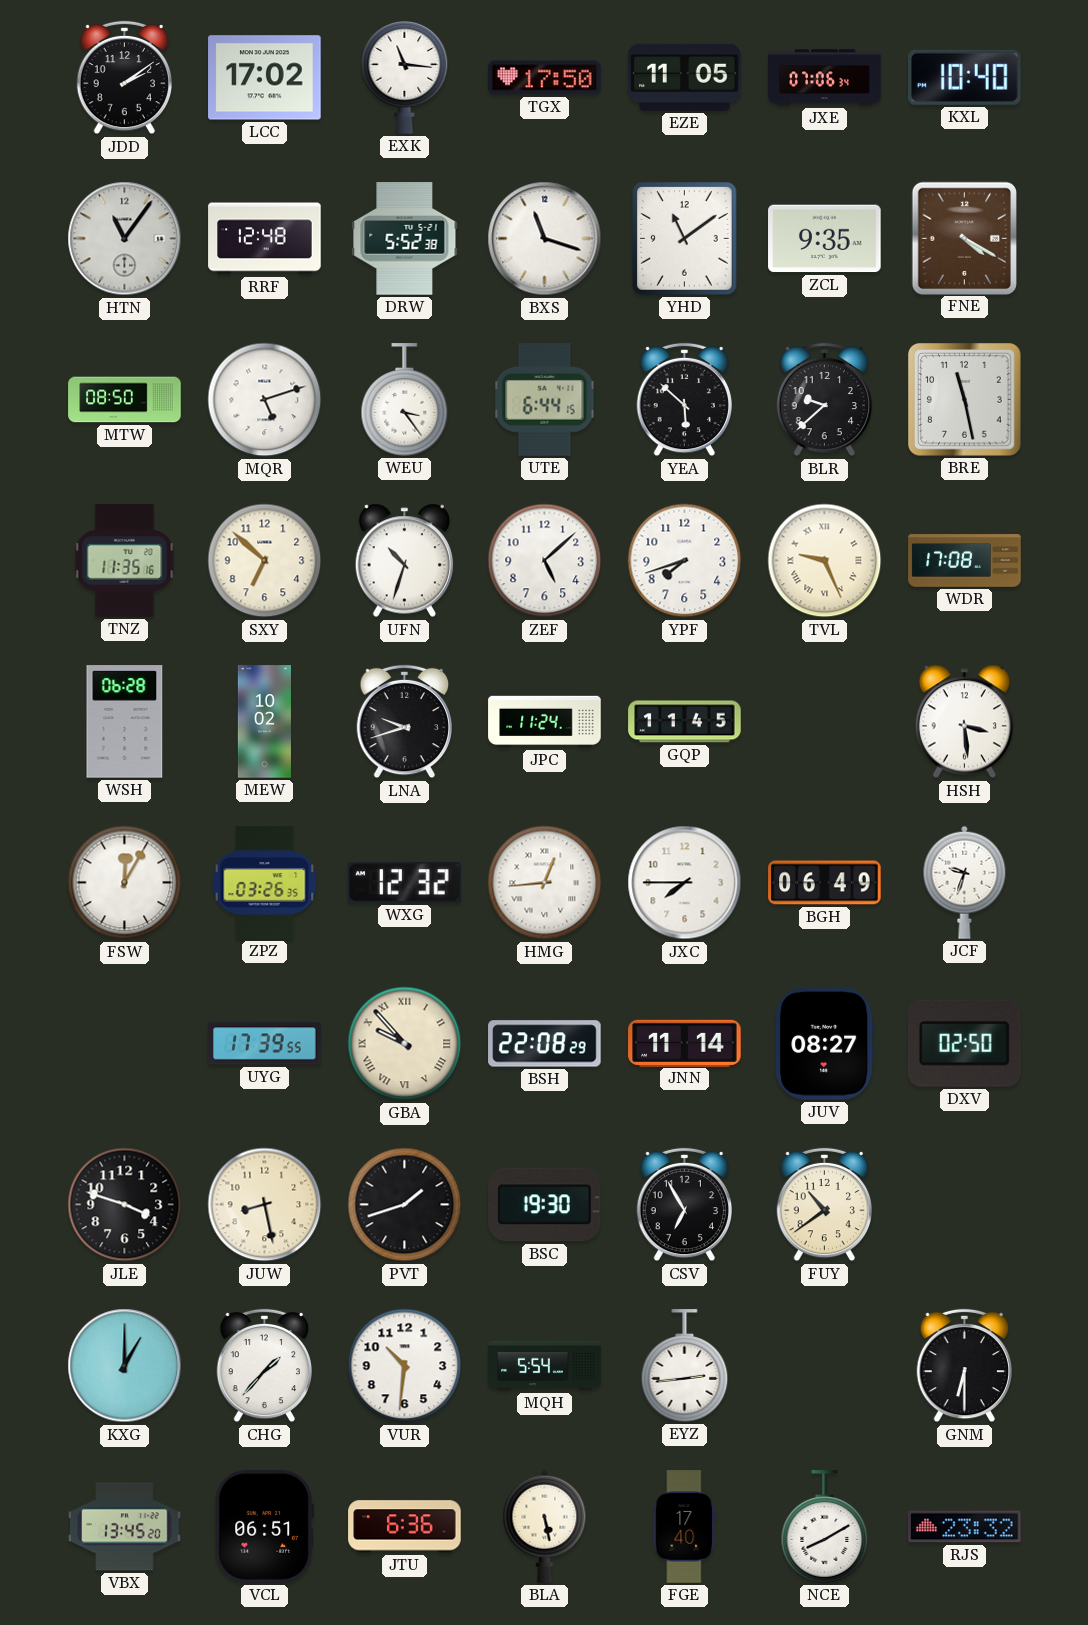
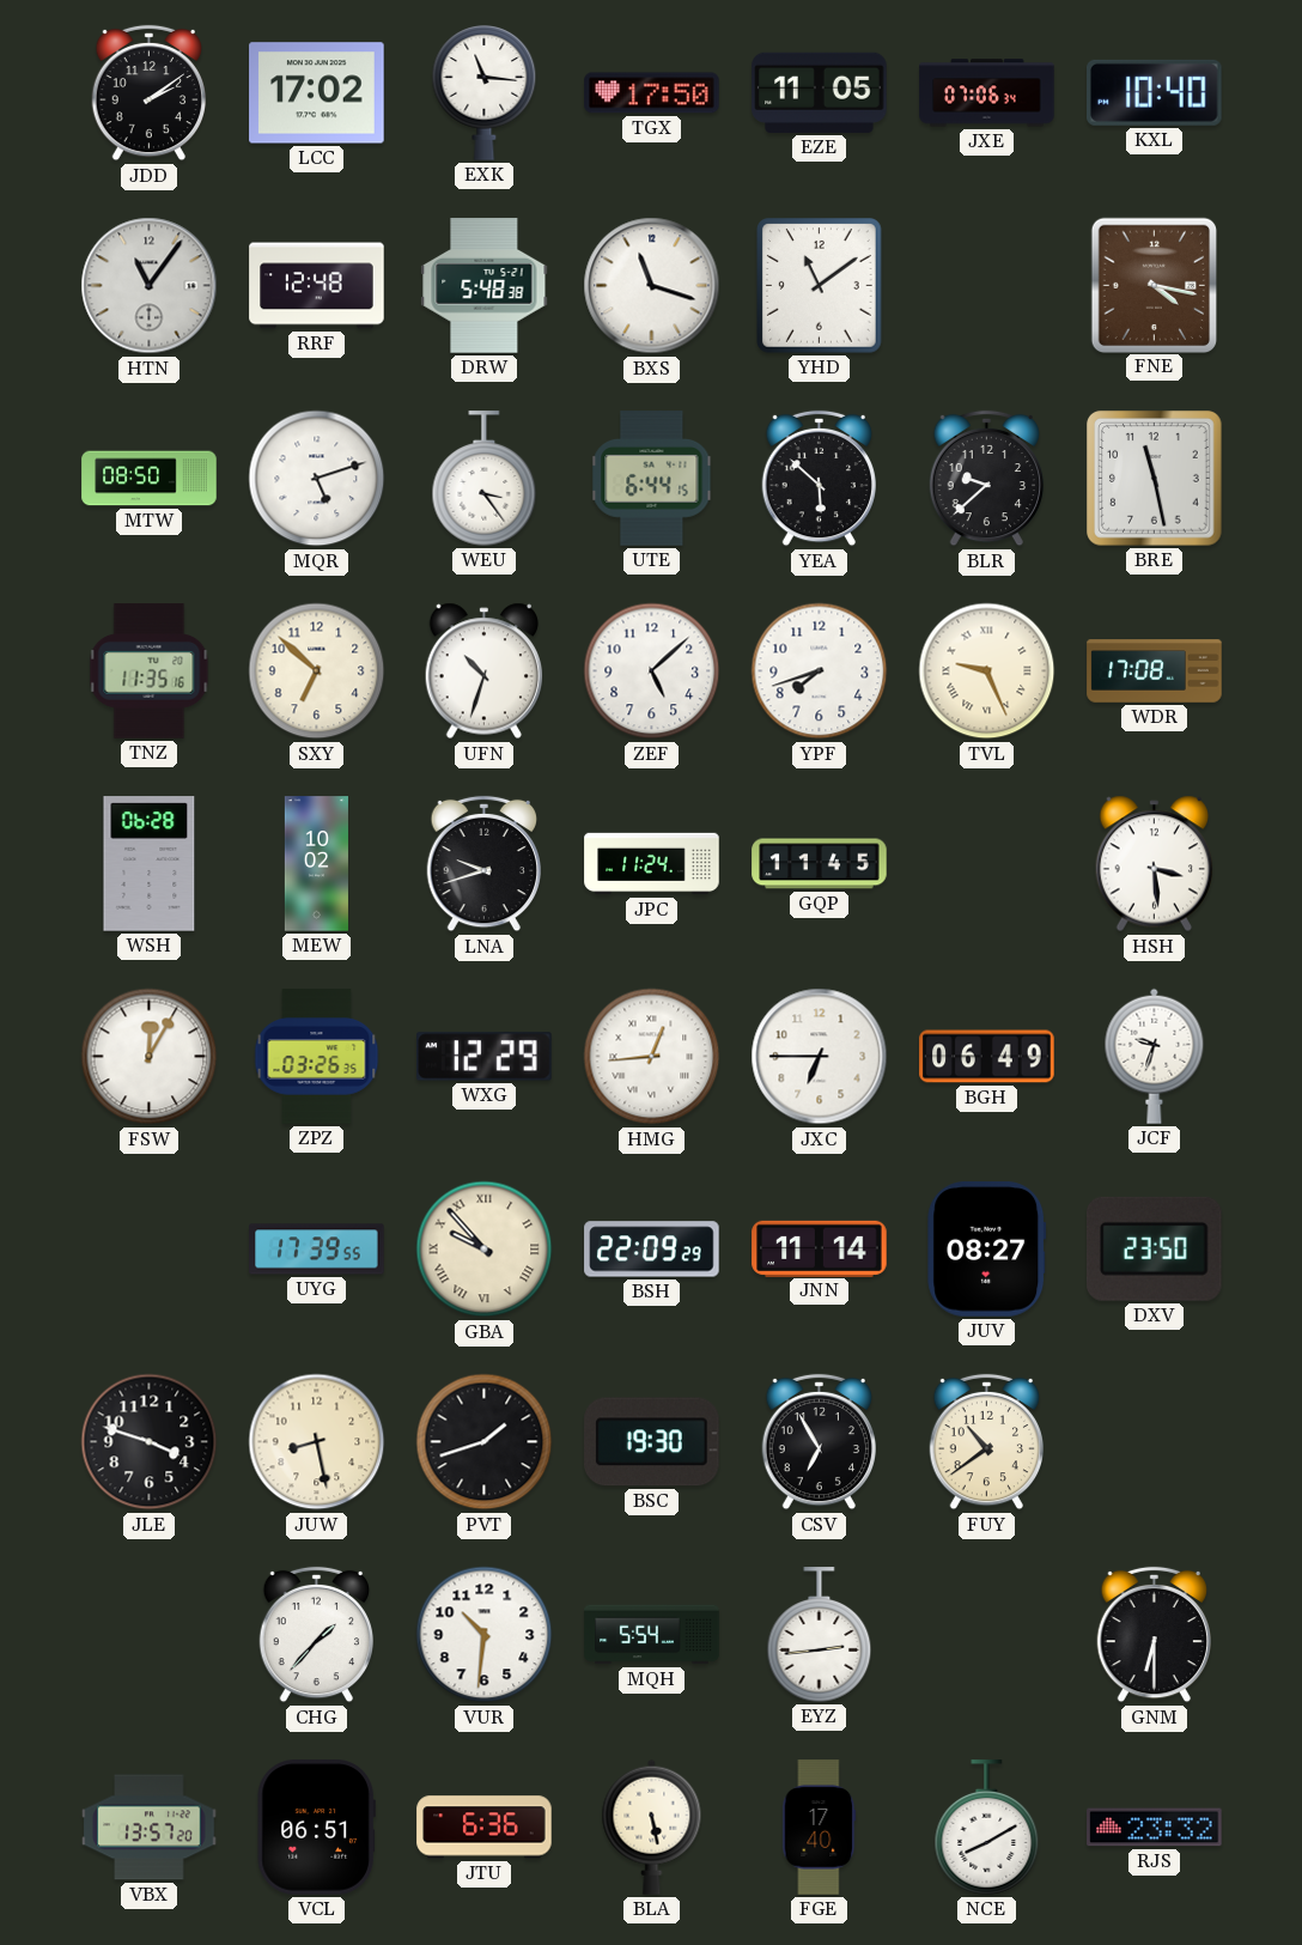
DRW: 5:52 -> 5:48
ZCL: 9:35 -> none
FNE: 4:20 -> 4:17
WXG: 12:32 -> 12:29
JXC: 7:45 -> 6:45
BSH: 22:08 -> 22:09
DXV: 02:50 -> 23:50
KXG: 1:00 -> none
VBX: 13:45 -> 13:57
